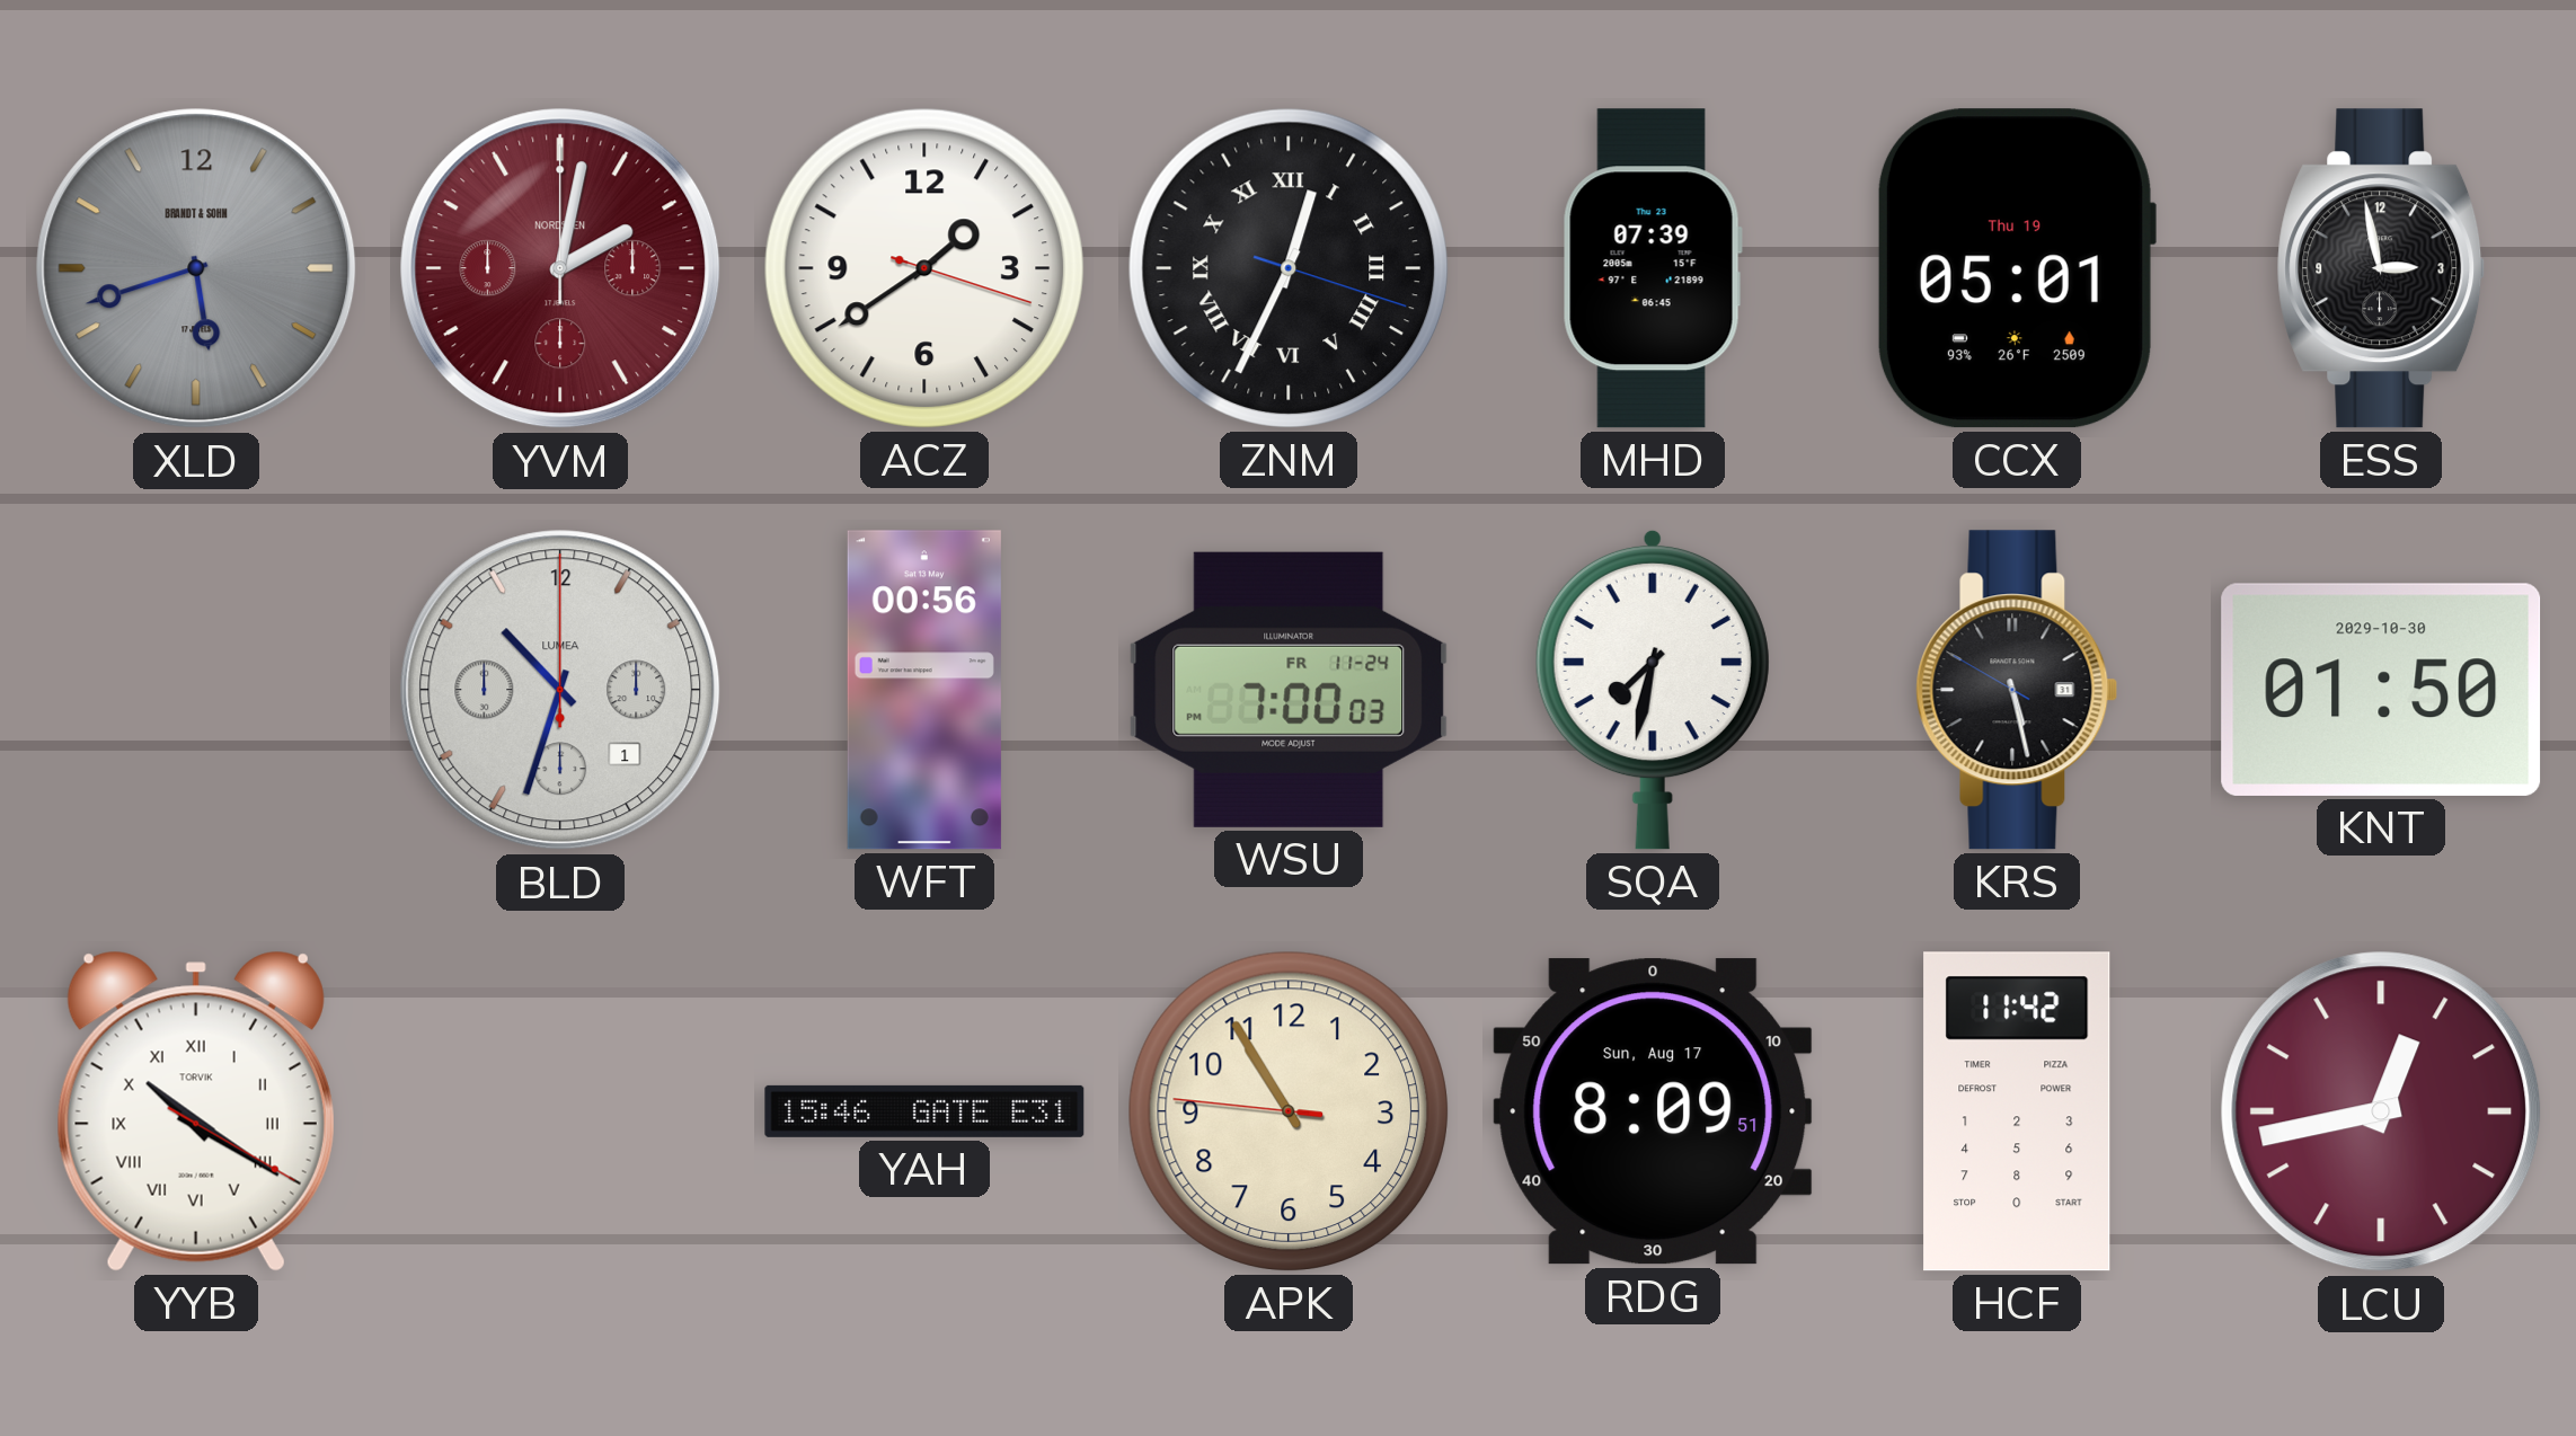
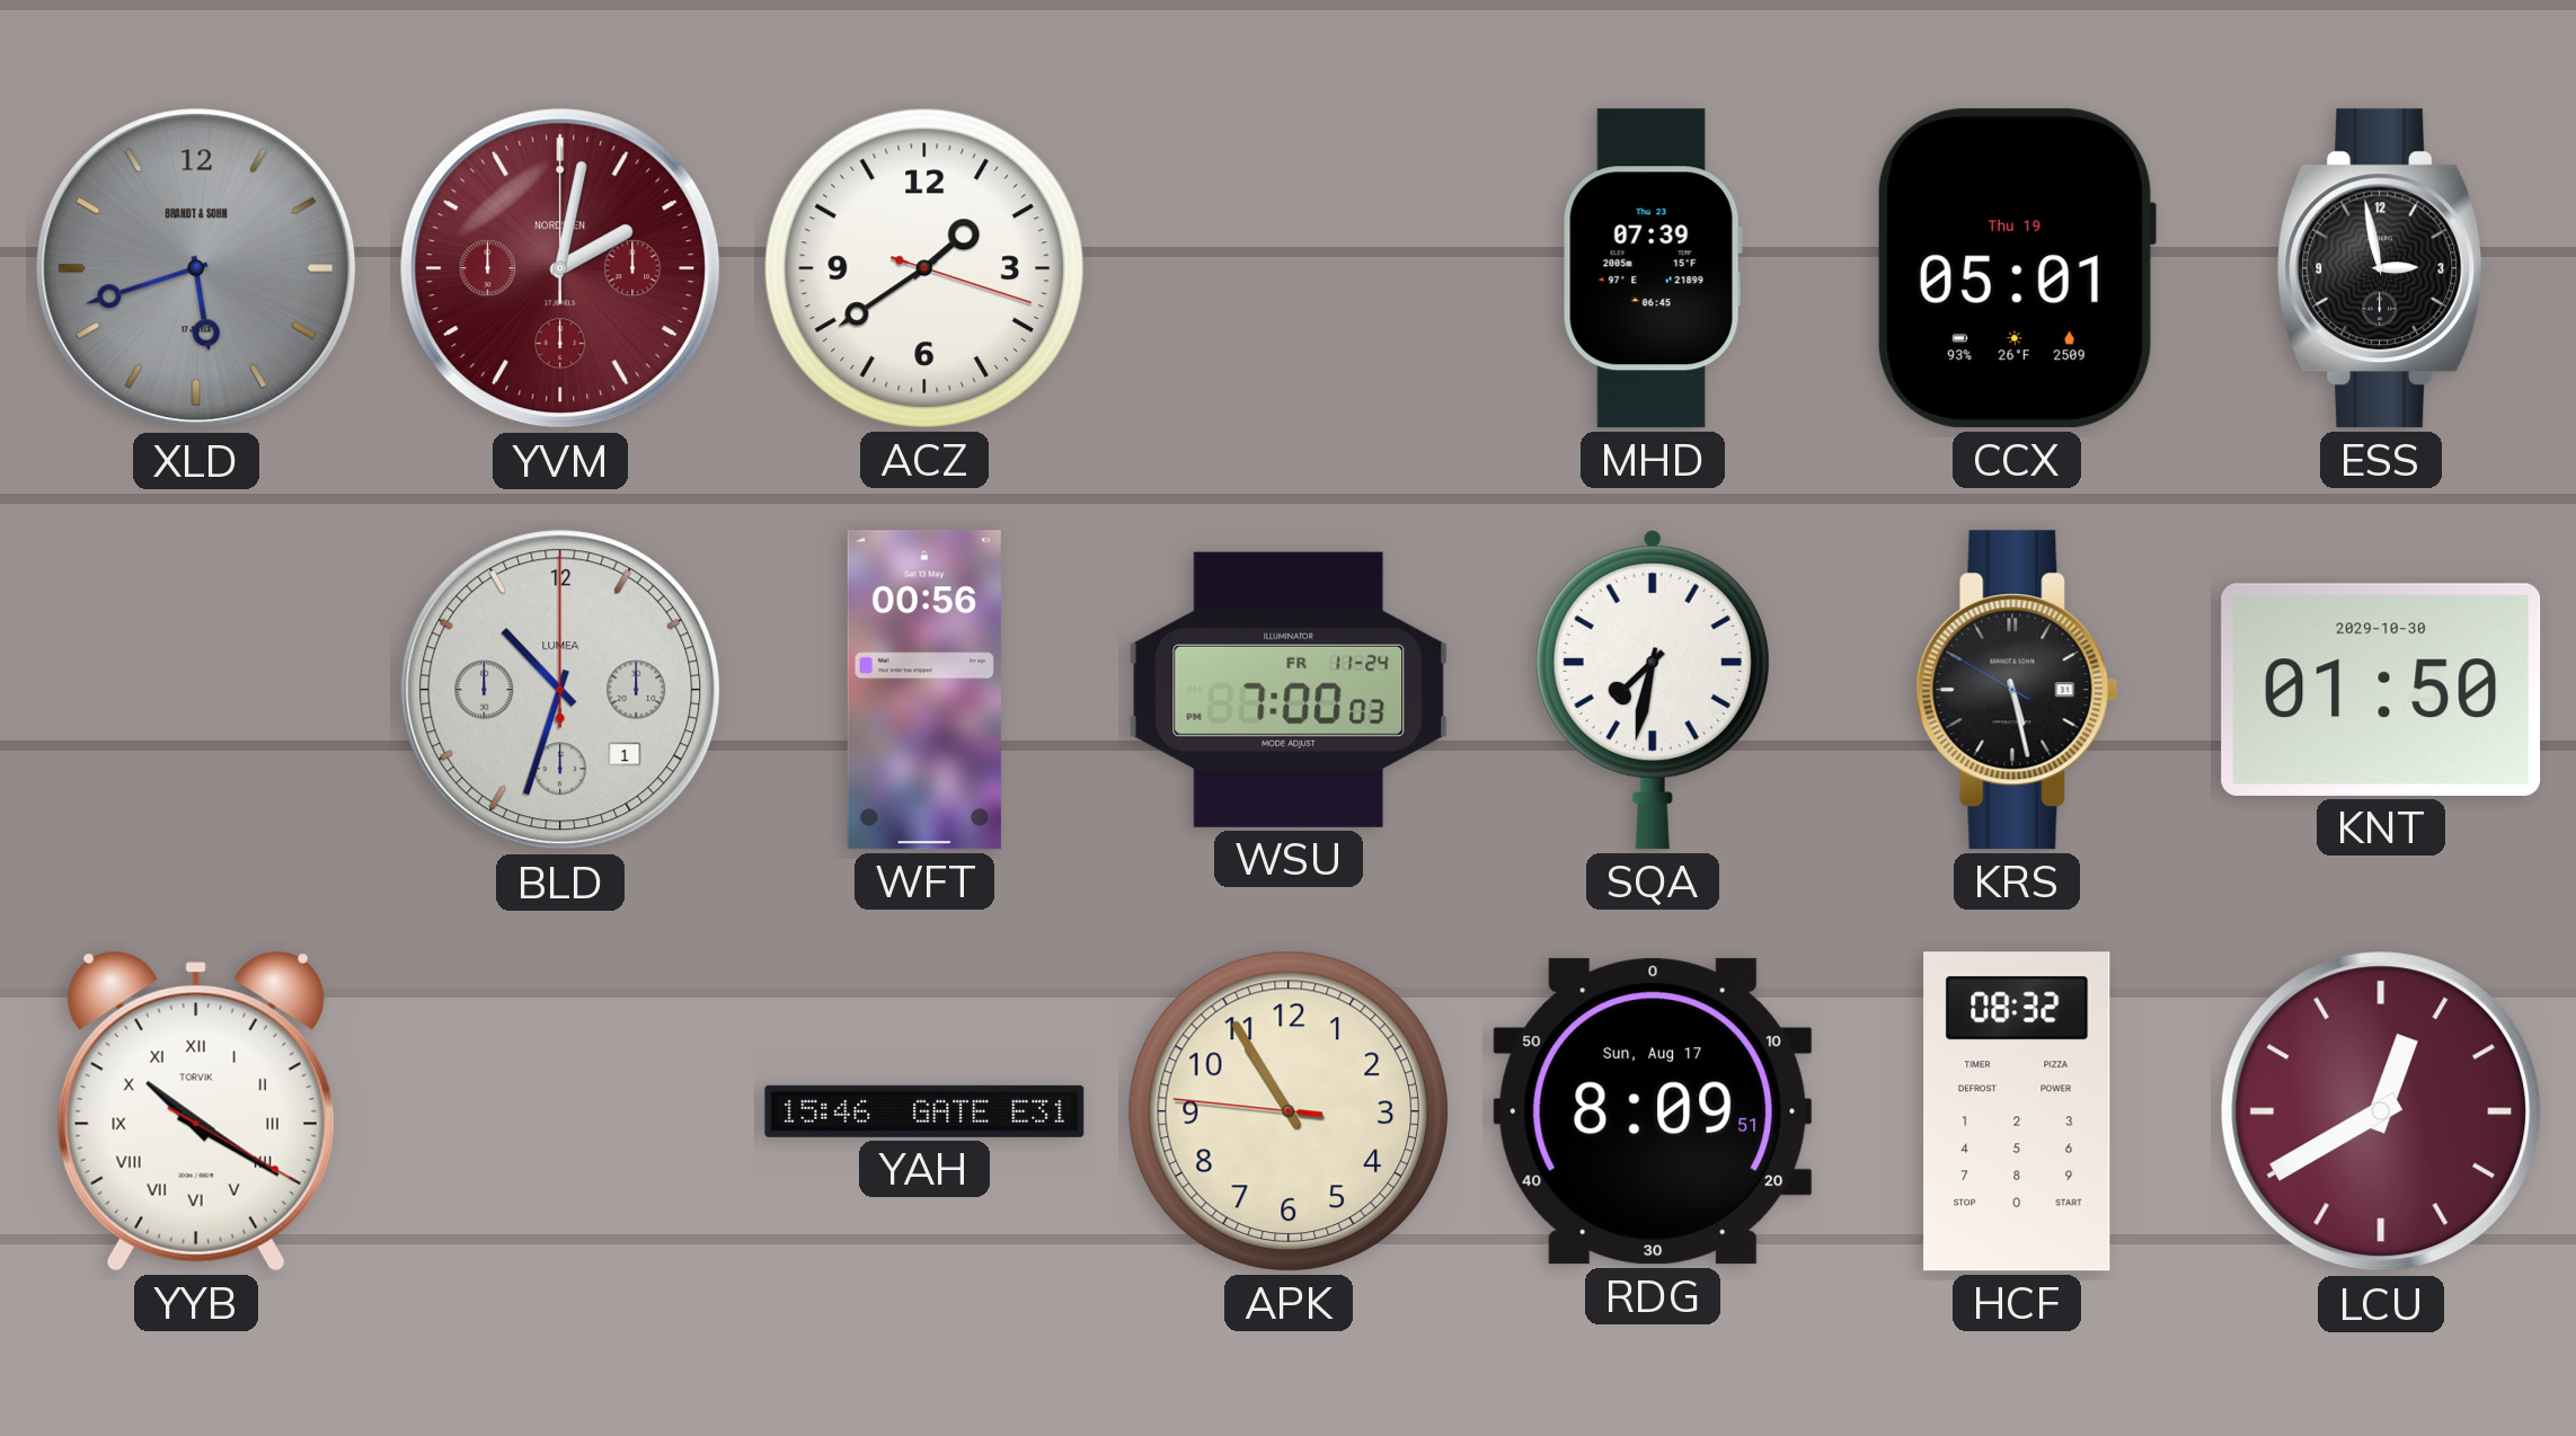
ZNM: 12:34 -> none
HCF: 11:42 -> 08:32
LCU: 12:43 -> 12:40
